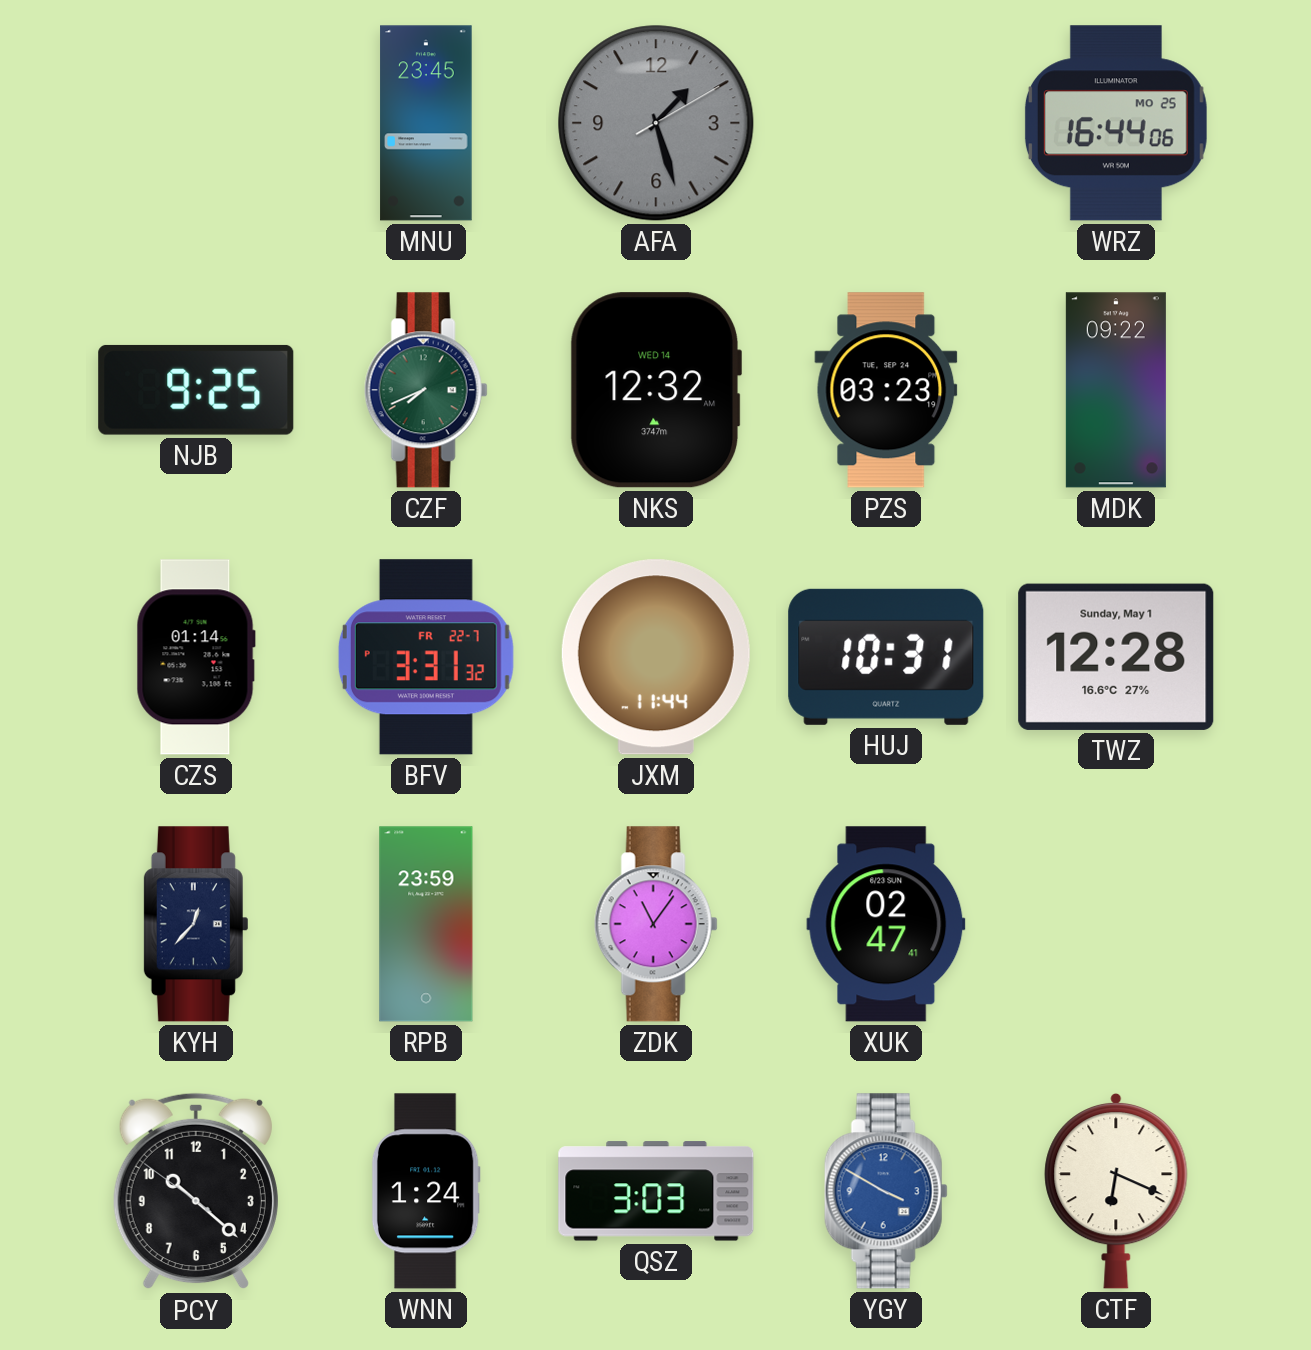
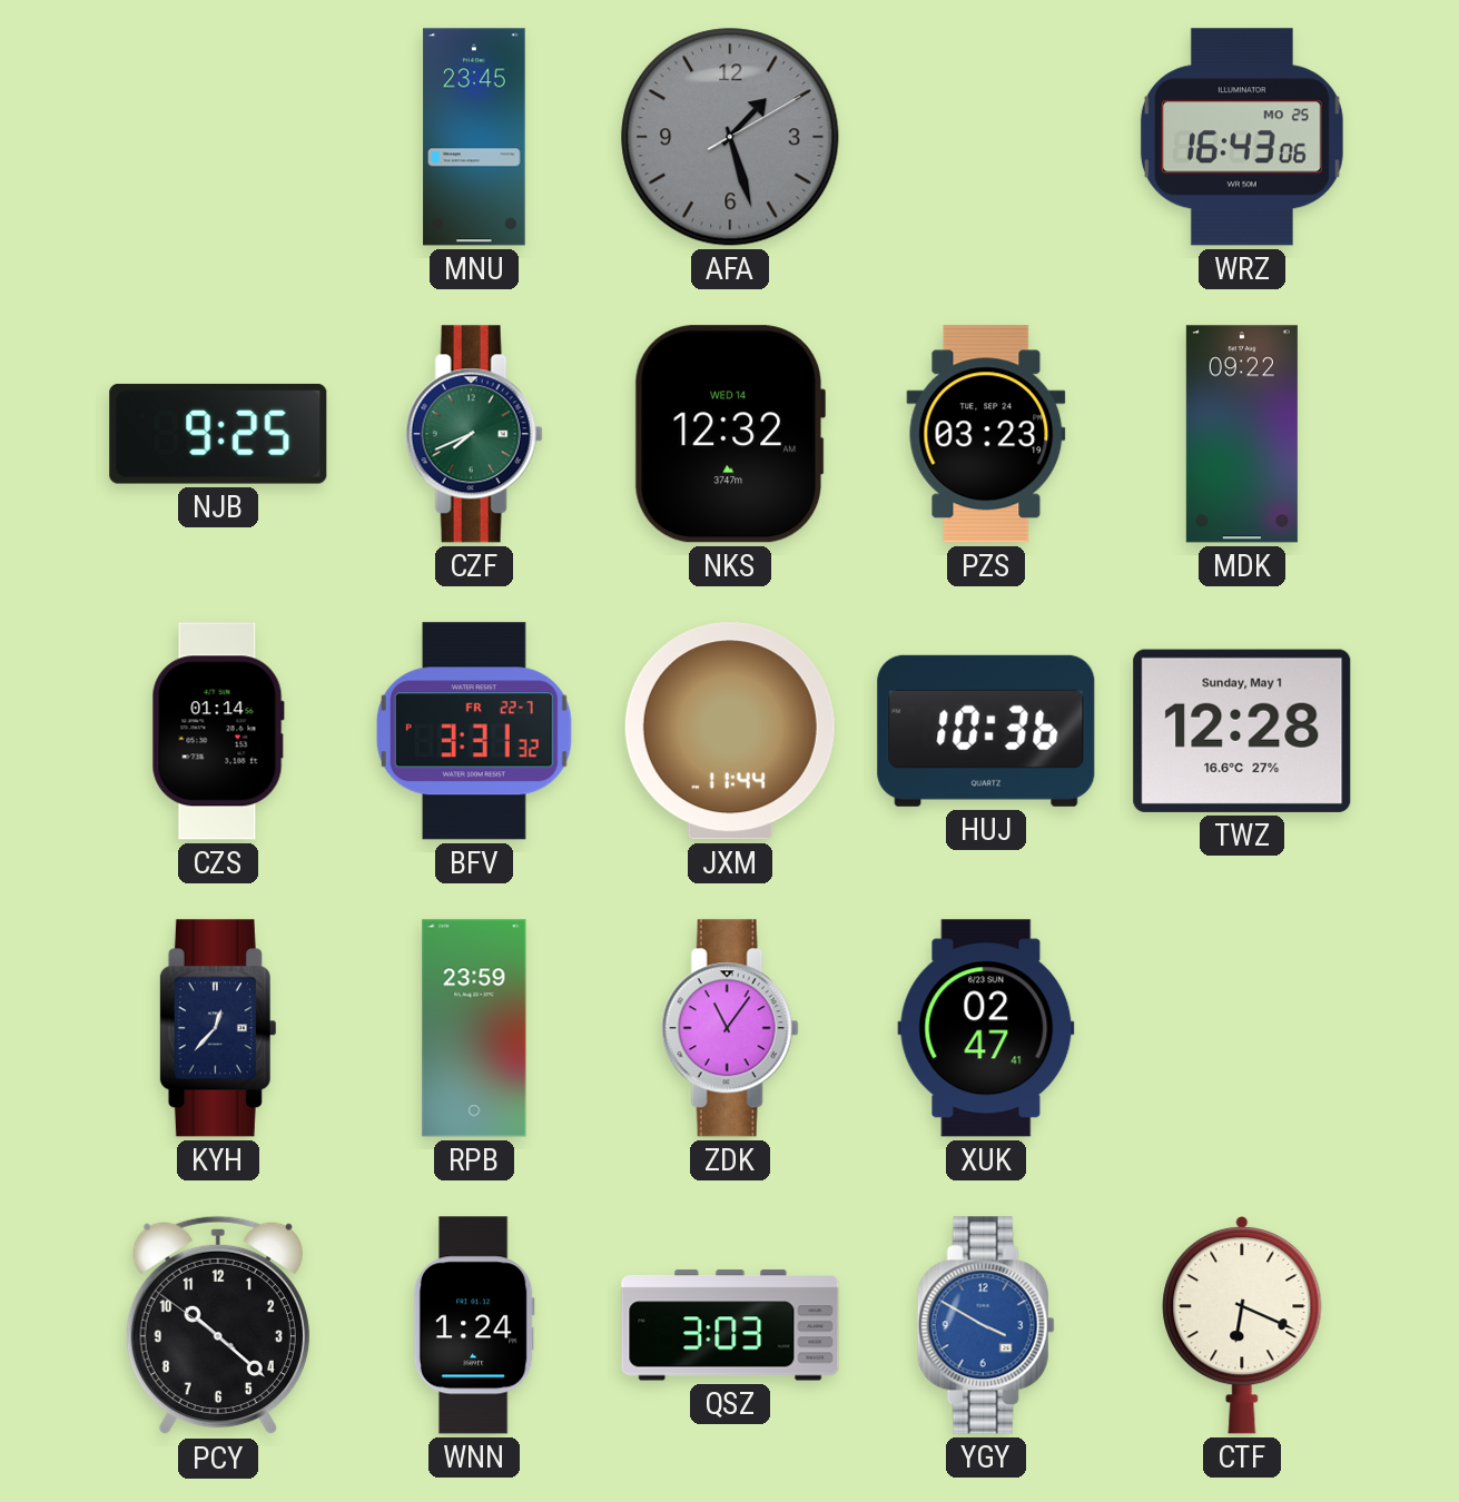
WRZ: 16:44 -> 16:43
HUJ: 10:31 -> 10:36
